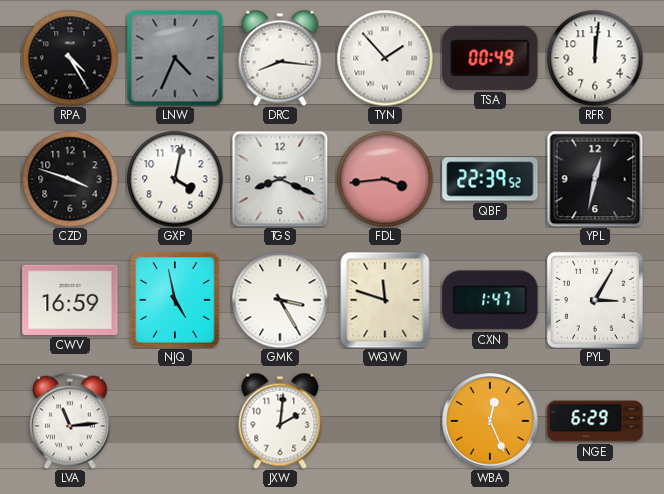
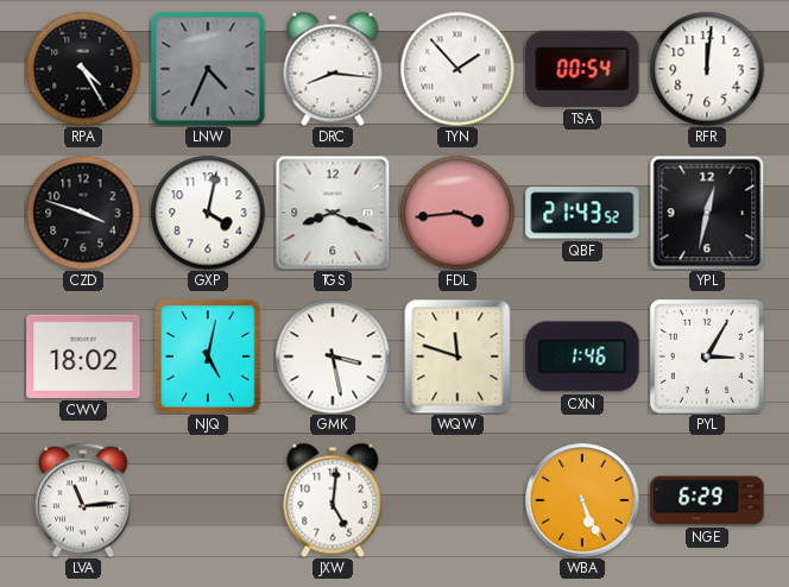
TSA: 00:49 -> 00:54
QBF: 22:39 -> 21:43
CWV: 16:59 -> 18:02
NJQ: 4:58 -> 5:02
GMK: 3:25 -> 3:28
CXN: 1:47 -> 1:46
JXW: 2:01 -> 5:01
WBA: 12:26 -> 5:26
